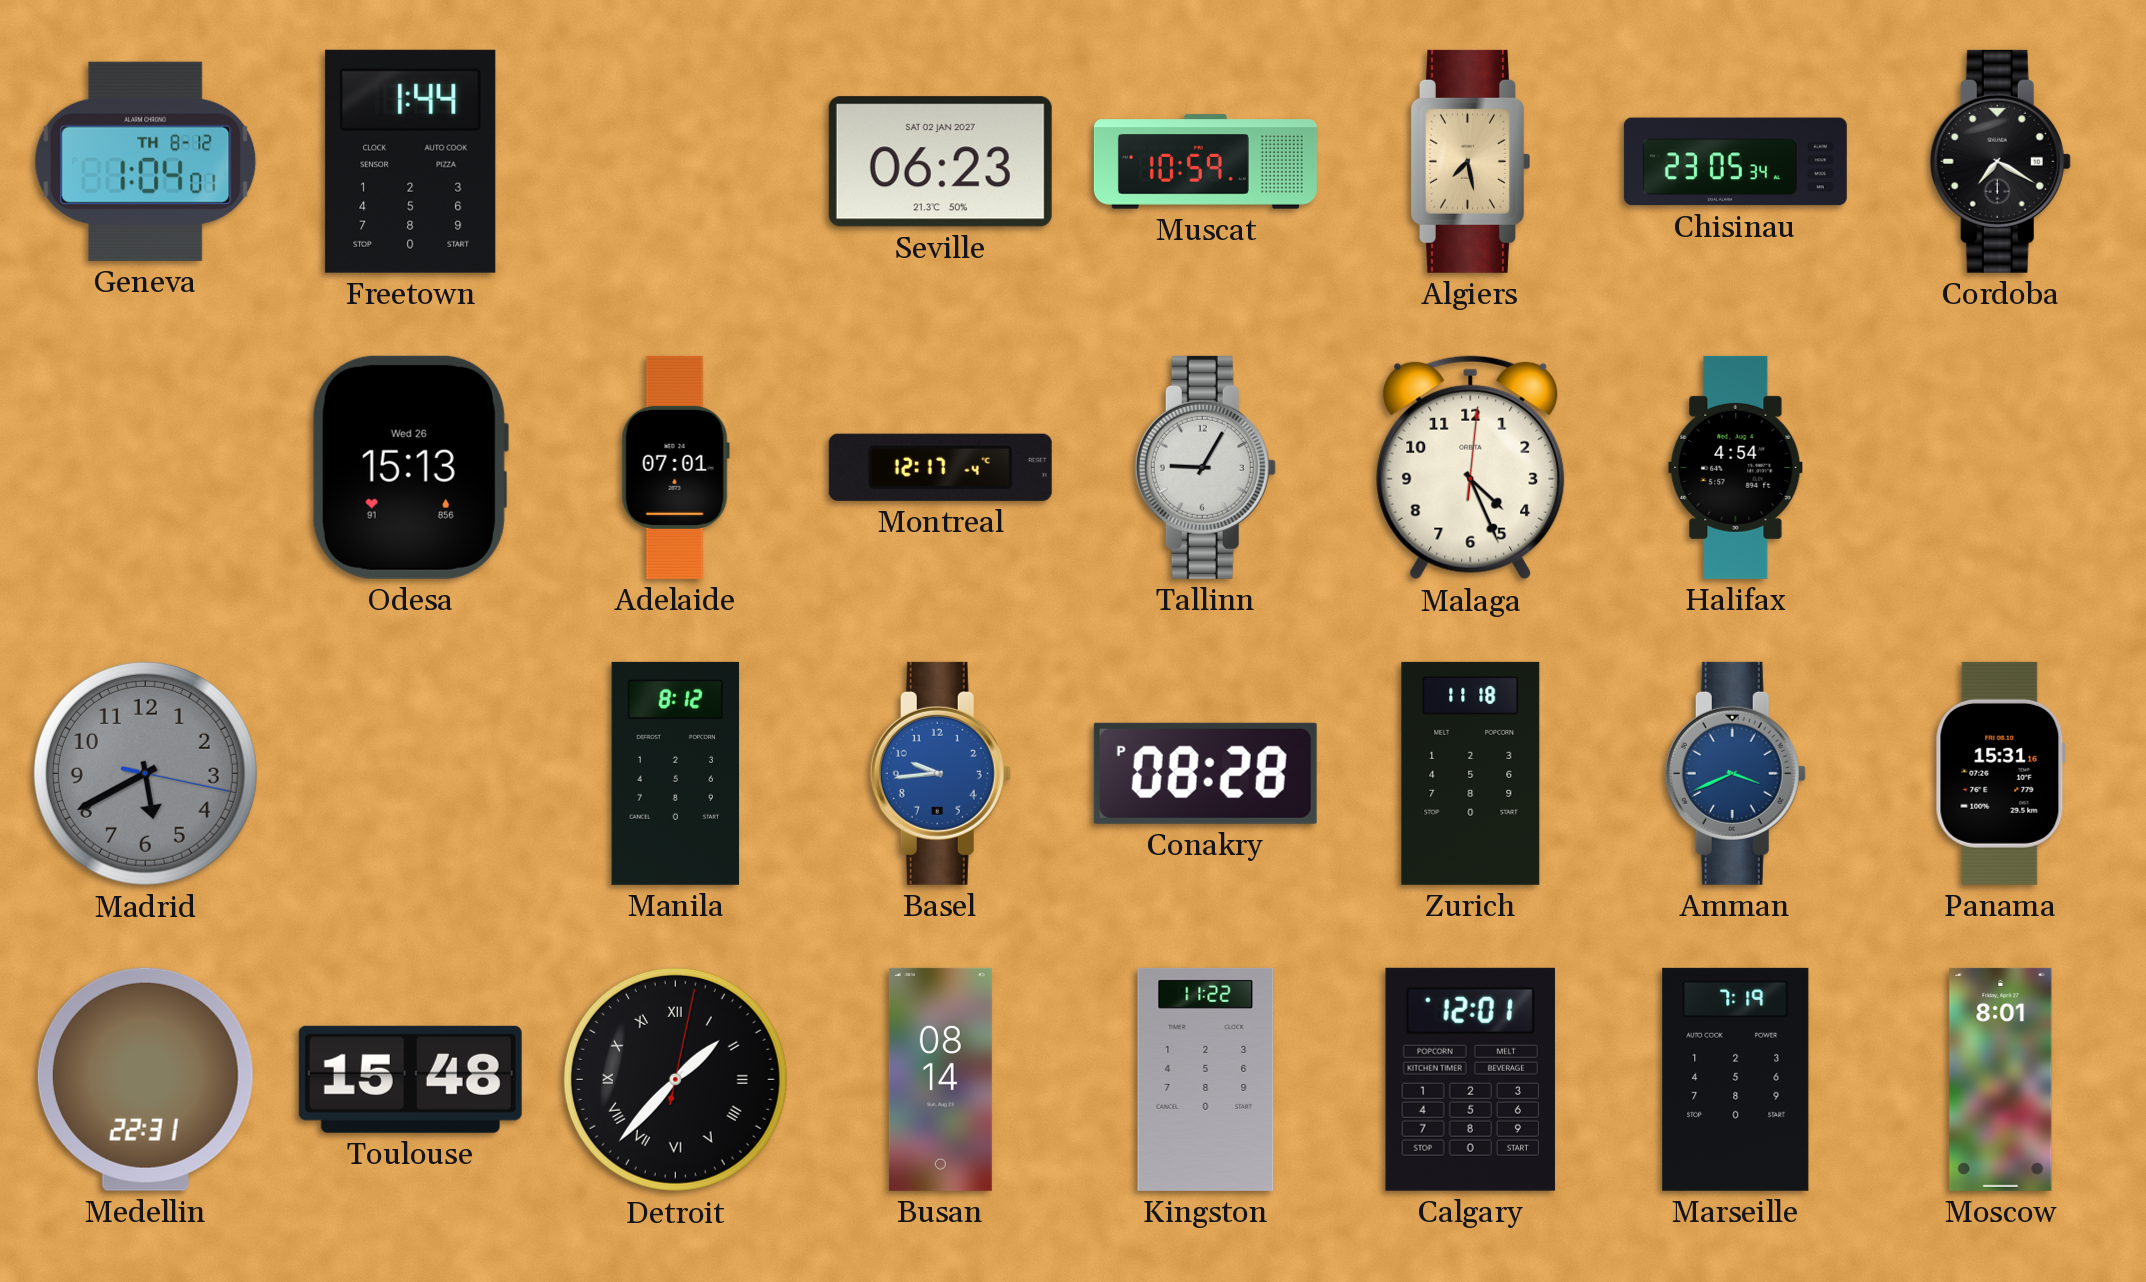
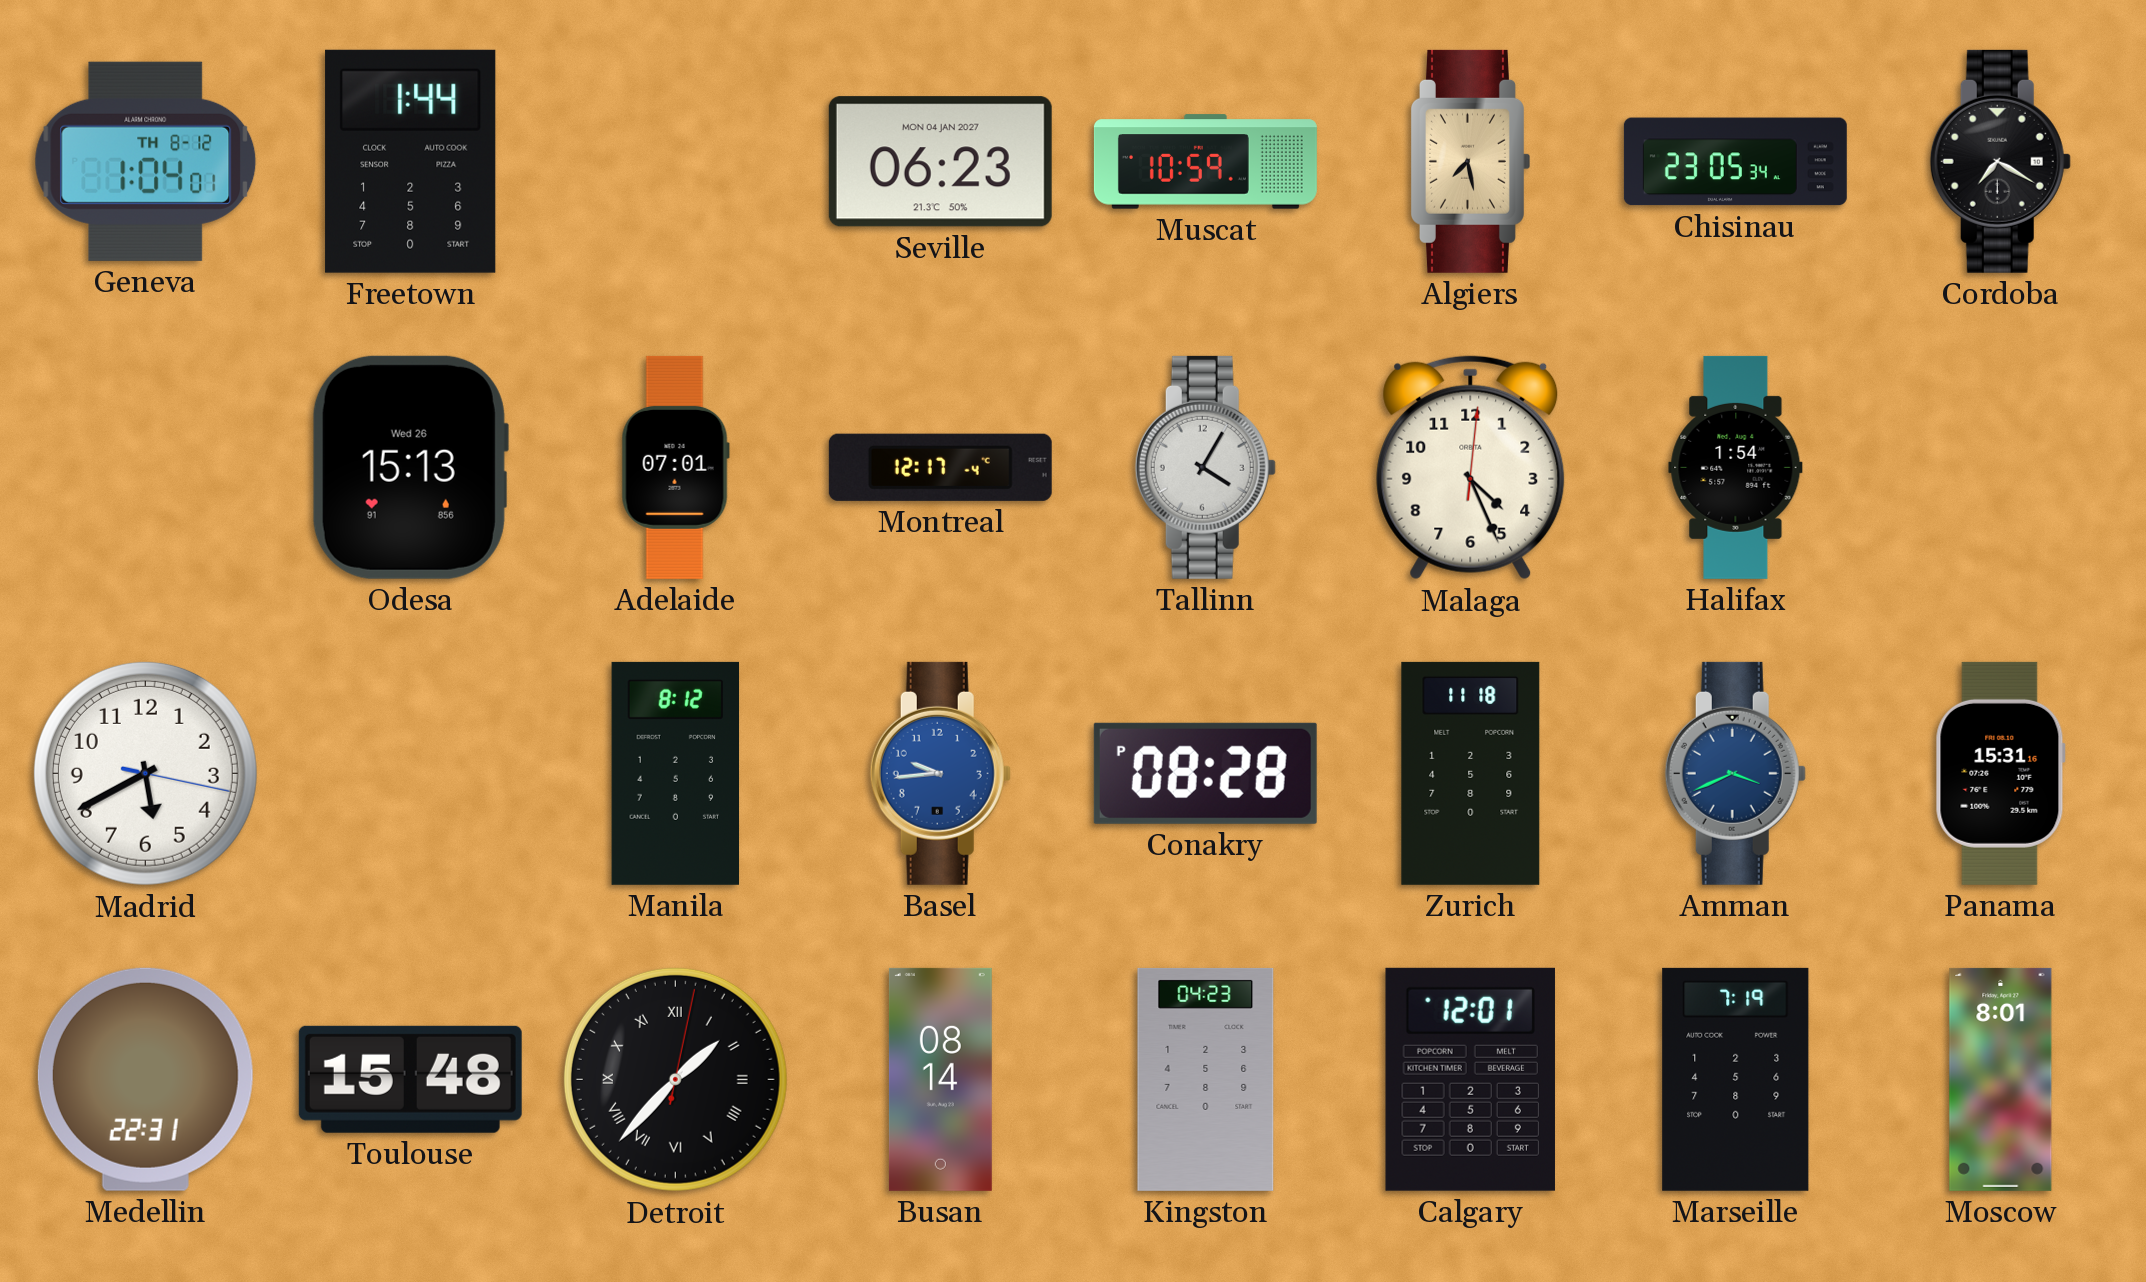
Seville date: SAT 02 JAN 2027 -> MON 04 JAN 2027
Tallinn: 9:05 -> 4:05
Halifax: 4:54 -> 1:54
Madrid dial: grey -> white
Kingston: 11:22 -> 04:23
